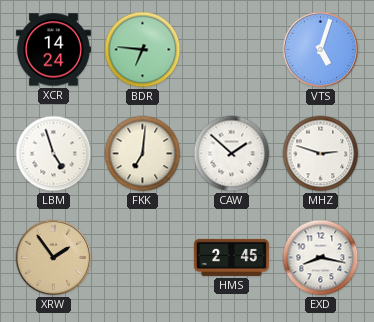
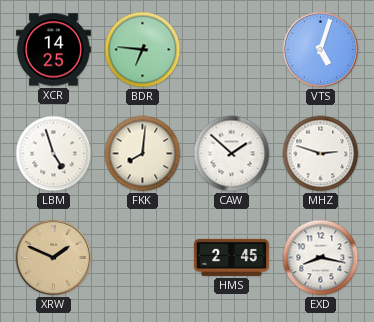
XCR: 14:24 -> 14:25
FKK: 7:01 -> 8:01
XRW: 1:54 -> 1:49
